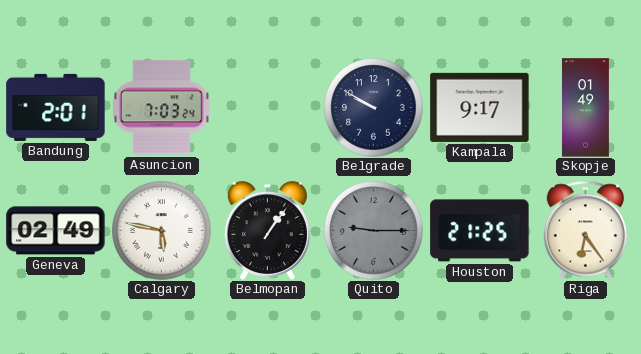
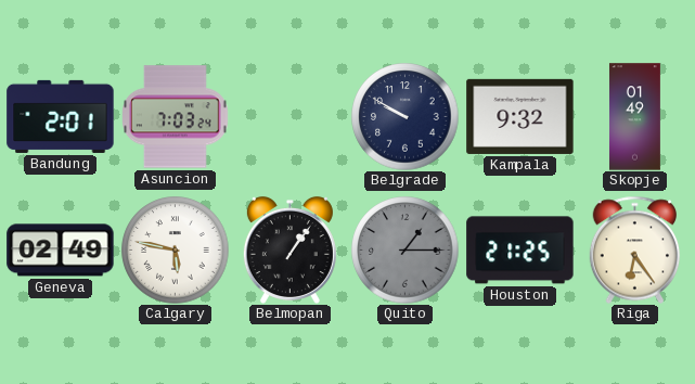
Kampala: 9:17 -> 9:32
Quito: 9:15 -> 1:15
